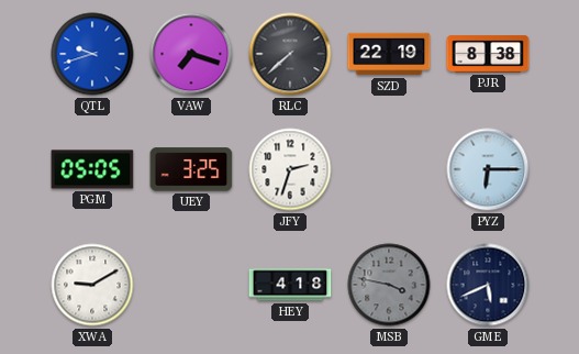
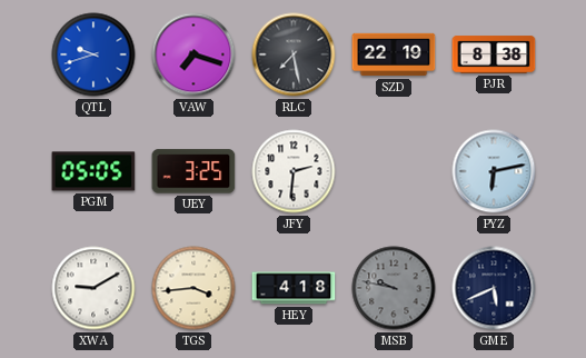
RLC: 7:38 -> 7:28
JFY: 2:33 -> 2:31
PYZ: 6:15 -> 6:13
TGS: none -> 3:44
MSB: 3:47 -> 9:47
